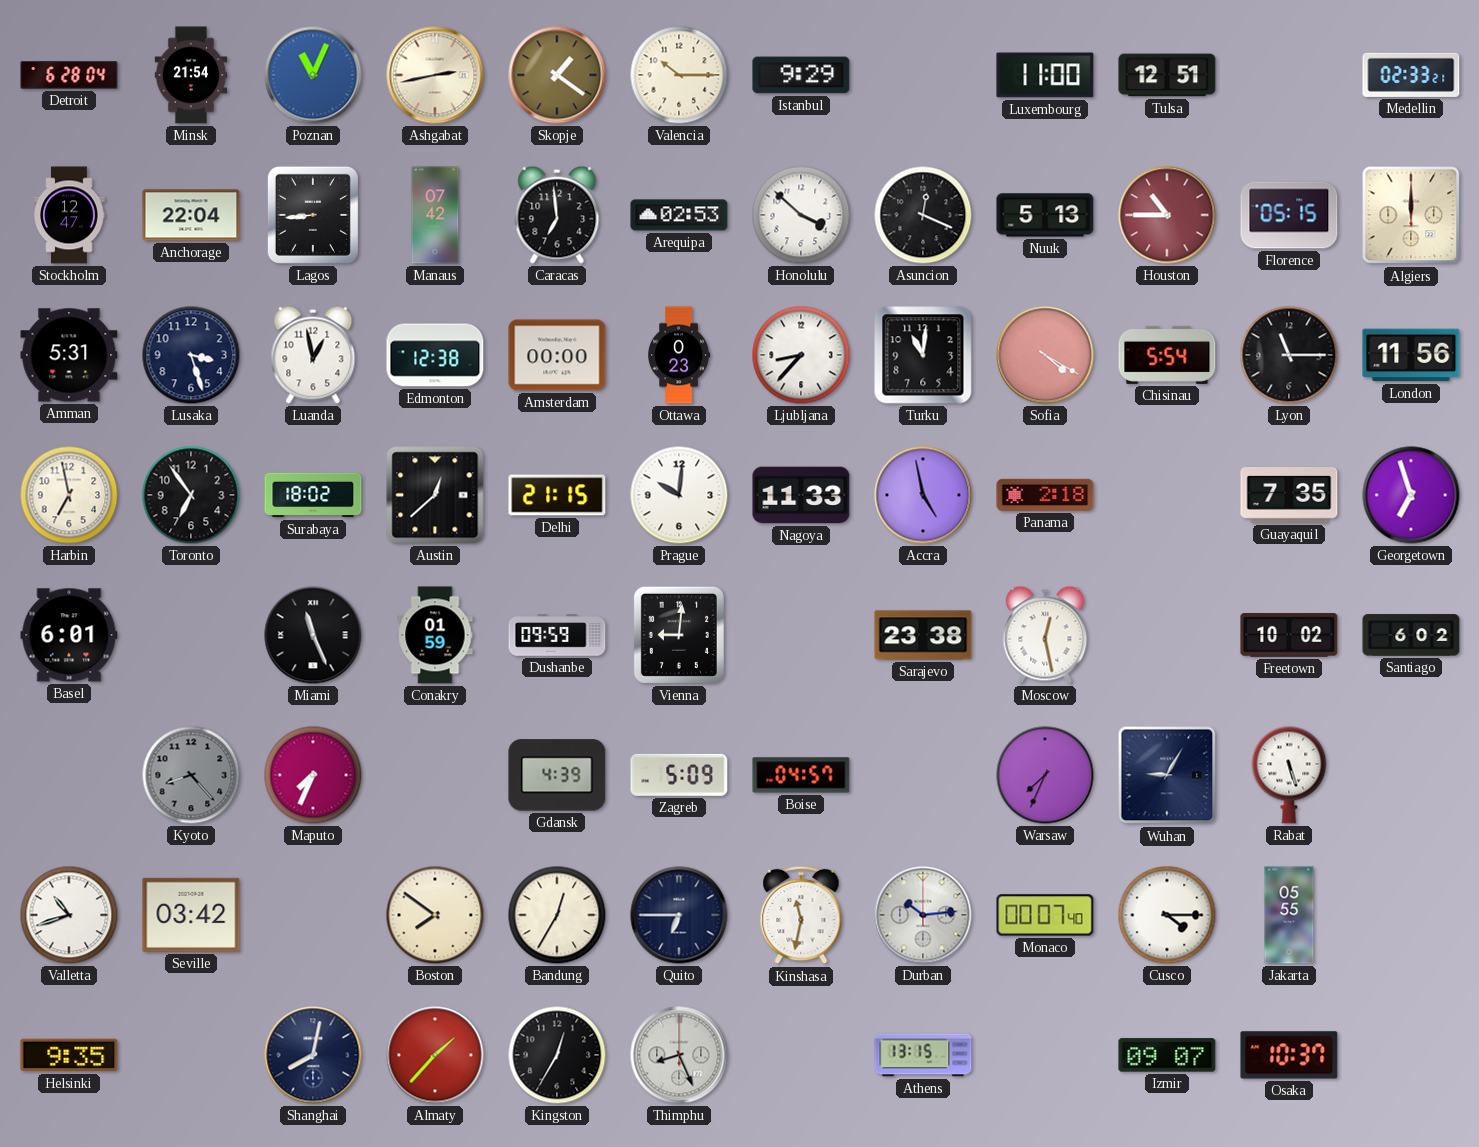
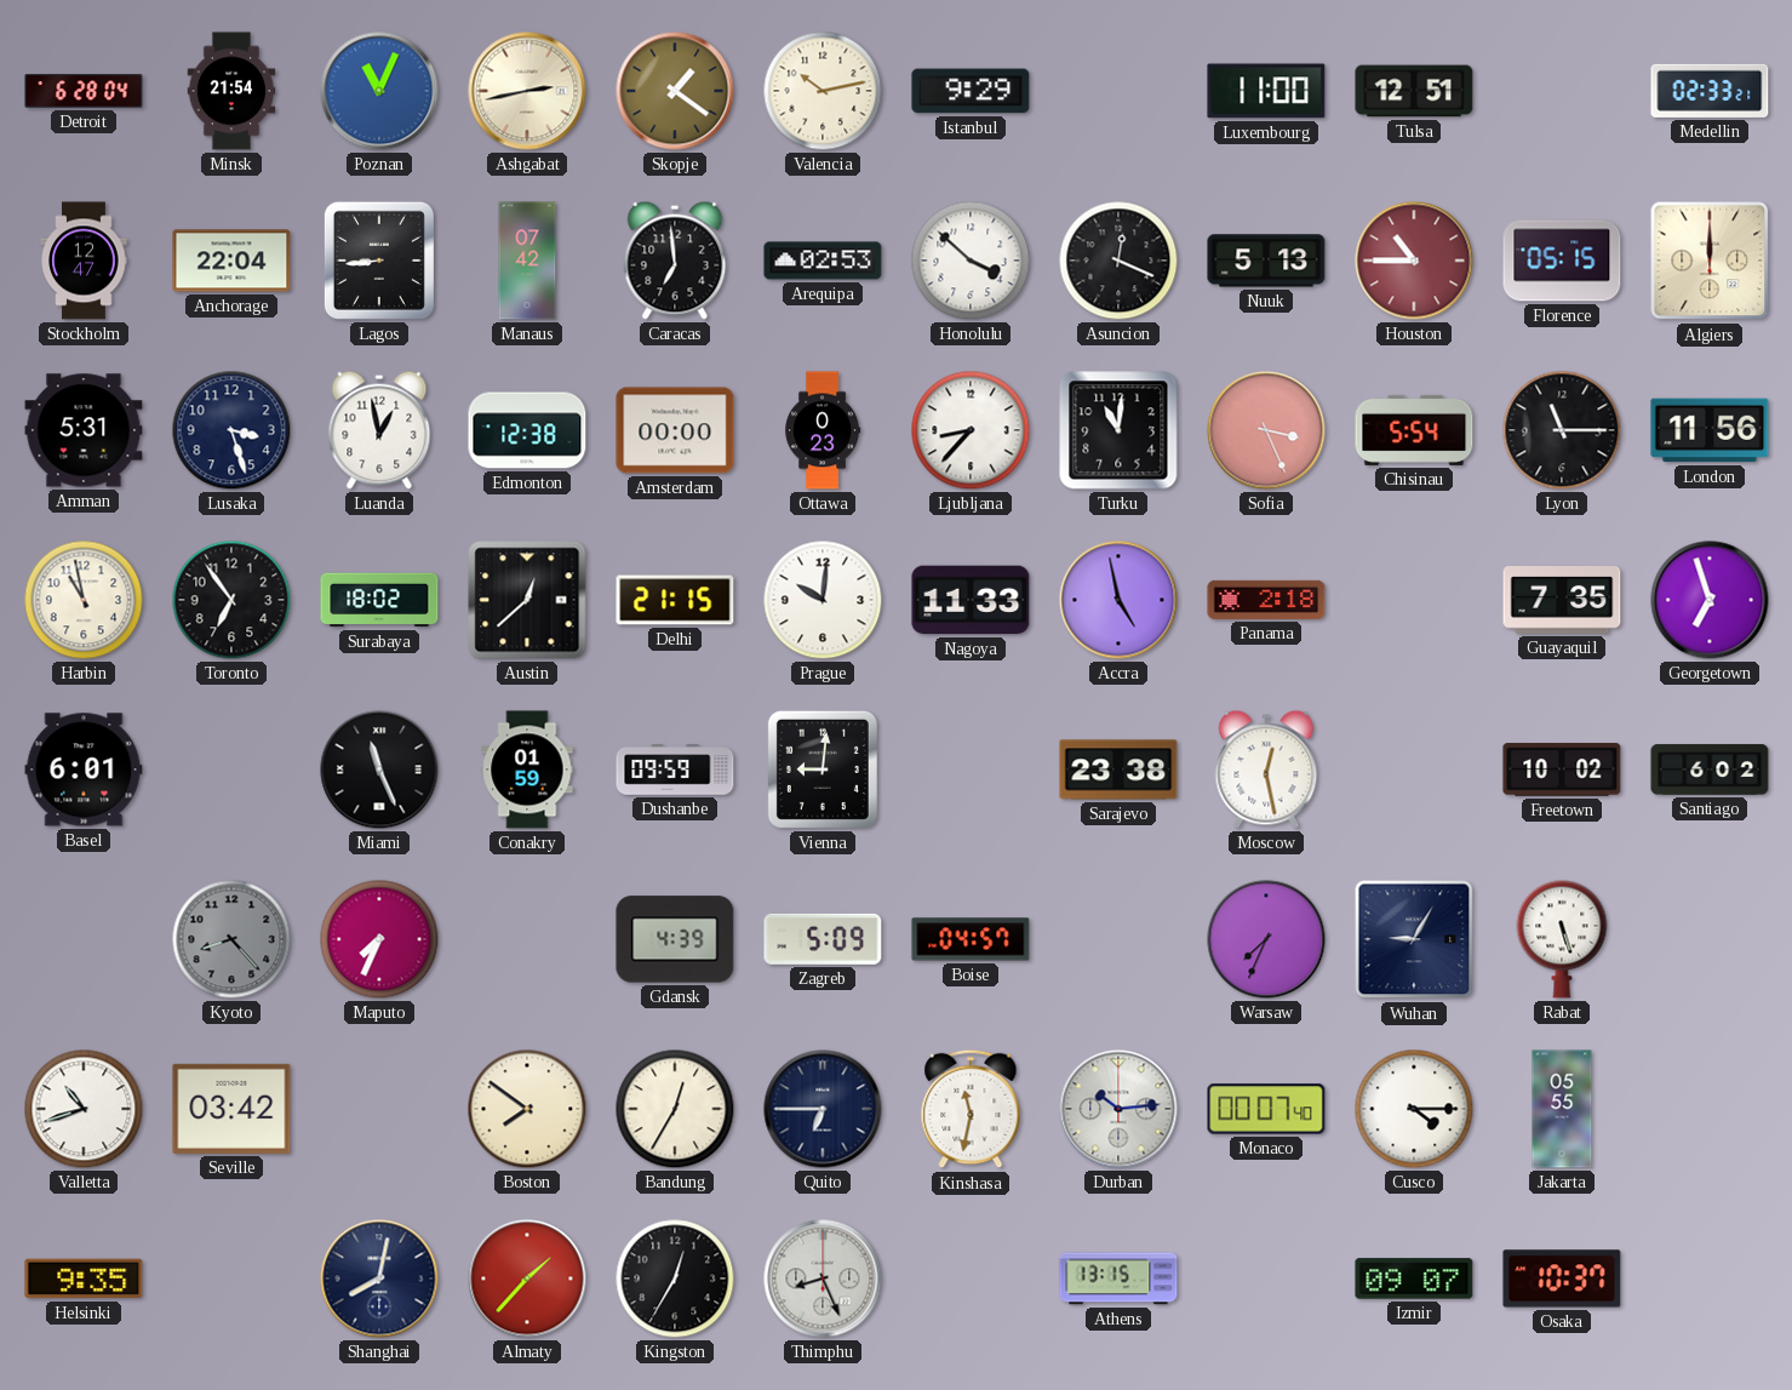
Valencia: 10:15 -> 10:13
Sofia: 4:20 -> 3:26
Harbin: 6:58 -> 10:58
